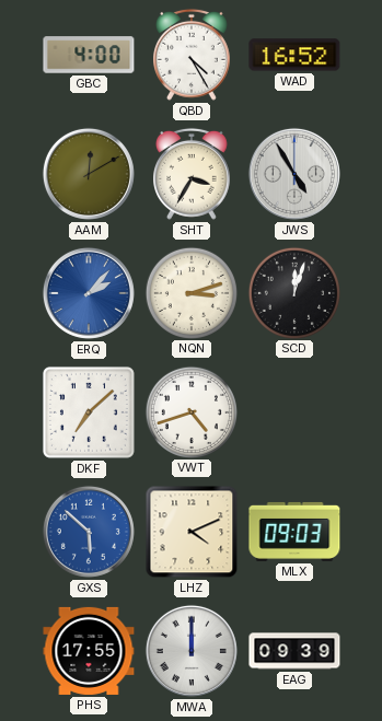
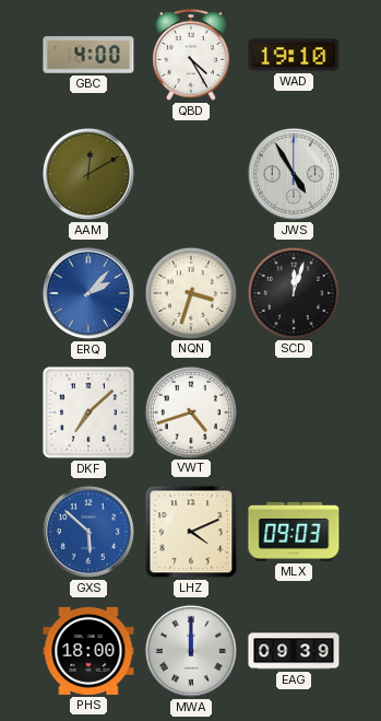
WAD: 16:52 -> 19:10
SHT: 3:35 -> none
NQN: 3:12 -> 3:33
PHS: 17:55 -> 18:00
